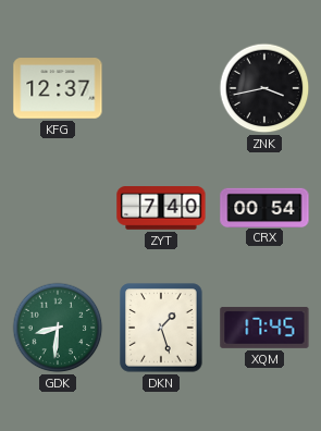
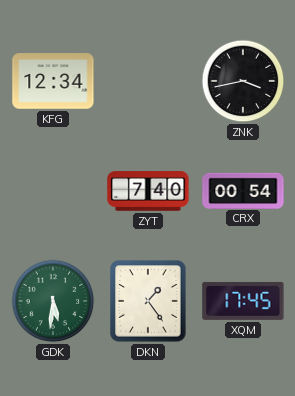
KFG: 12:37 -> 12:34
GDK: 8:31 -> 5:31
DKN: 1:27 -> 1:24
